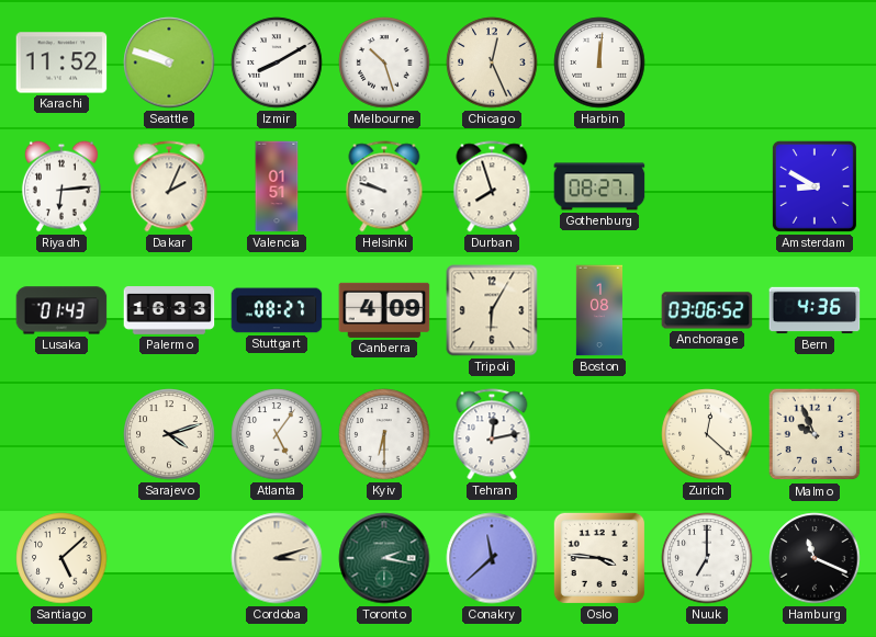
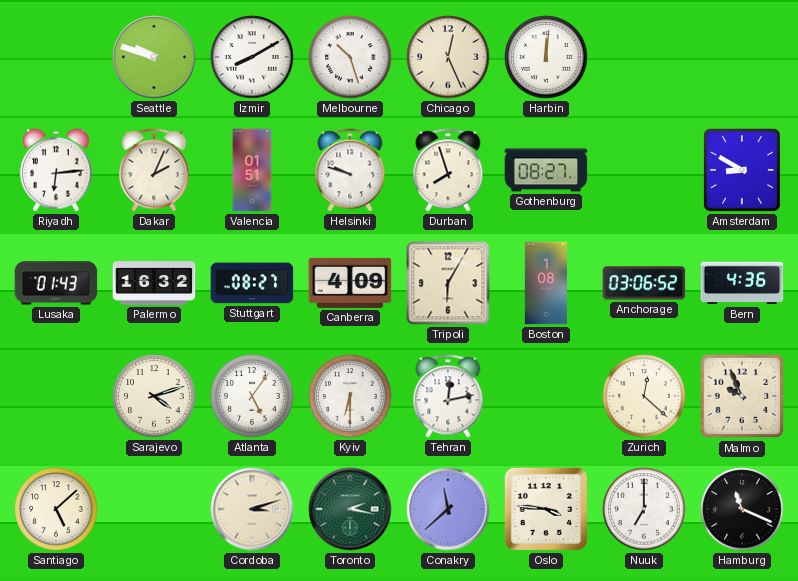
Karachi: 11:52 -> none
Palermo: 16:33 -> 16:32
